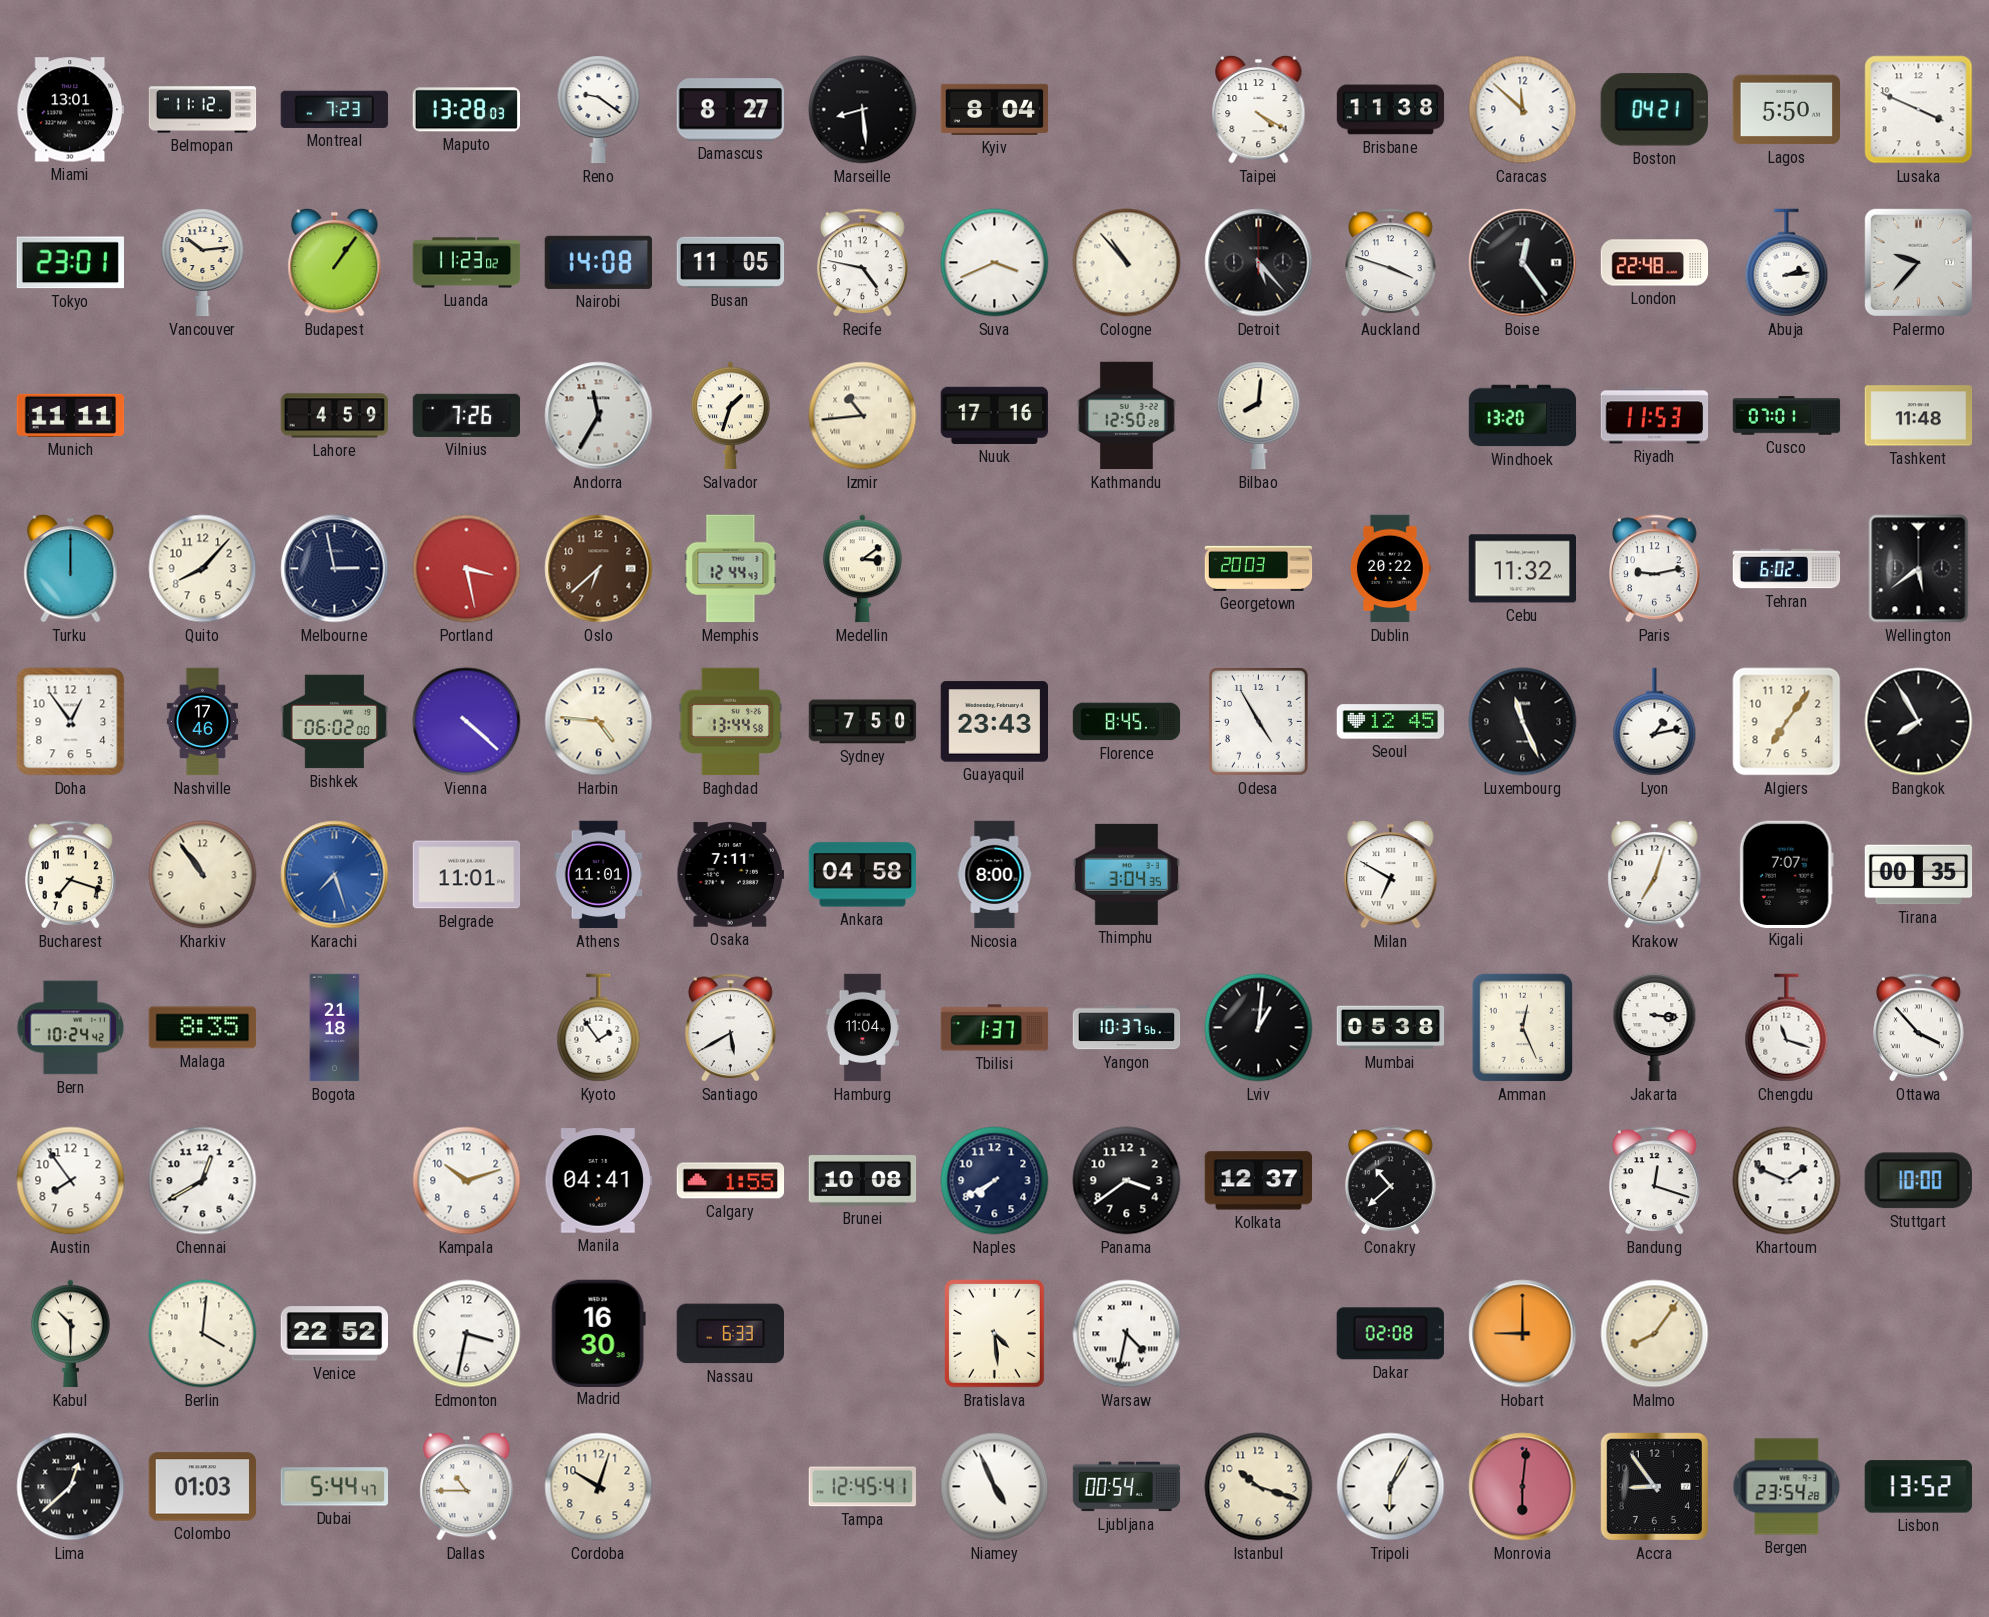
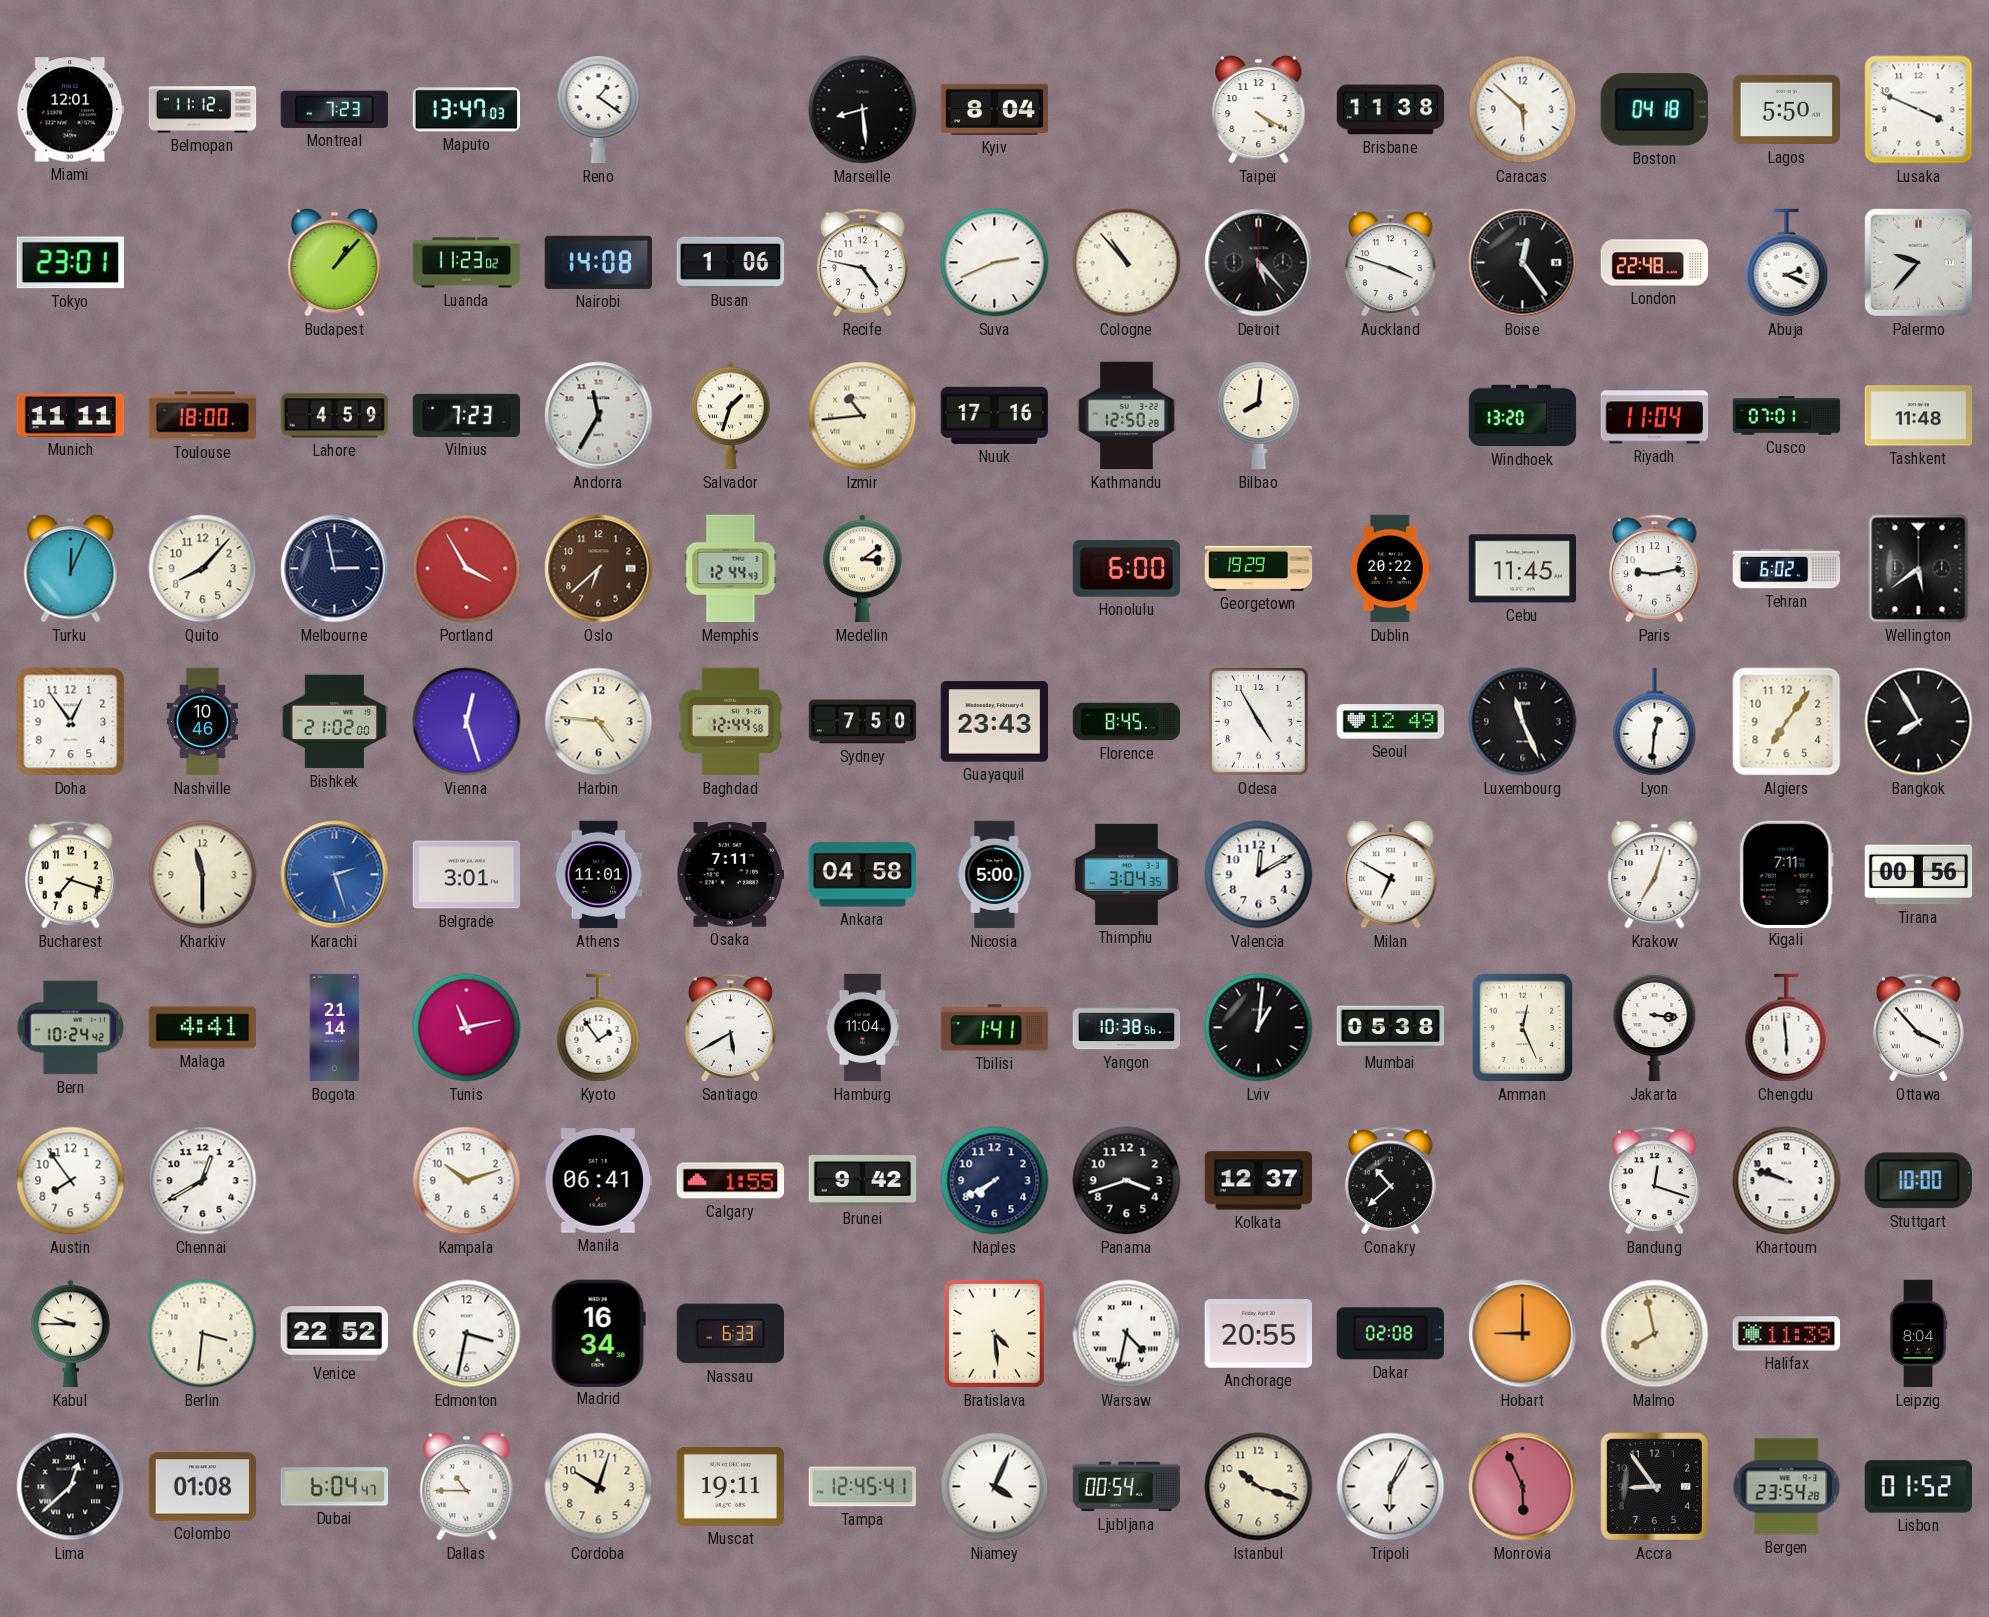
Miami: 13:01 -> 12:01
Maputo: 13:28 -> 13:47
Reno: 9:21 -> 1:21
Damascus: 8:27 -> none
Caracas: 11:52 -> 5:52
Boston: 04:21 -> 04:18
Vancouver: 10:14 -> none
Budapest: 1:06 -> 1:07
Busan: 11:05 -> 1:06
Suva: 3:41 -> 2:41
Abuja: 2:14 -> 2:19
Toulouse: none -> 18:00
Vilnius: 7:26 -> 7:23
Riyadh: 11:53 -> 11:04
Turku: 12:00 -> 12:04
Portland: 3:28 -> 3:55
Honolulu: none -> 6:00
Georgetown: 20:03 -> 19:29
Cebu: 11:32 -> 11:45
Nashville: 17:46 -> 10:46
Bishkek: 06:02 -> 21:02
Vienna: 4:22 -> 12:27
Baghdad: 13:44 -> 12:44
Seoul: 12:45 -> 12:49
Lyon: 1:13 -> 12:31
Kharkiv: 10:54 -> 11:30
Karachi: 7:27 -> 2:27
Belgrade: 11:01 -> 3:01
Nicosia: 8:00 -> 5:00
Valencia: none -> 12:10
Kigali: 7:07 -> 7:11
Tirana: 00:35 -> 00:56
Malaga: 8:35 -> 4:41
Bogota: 21:18 -> 21:14
Tunis: none -> 11:13
Tbilisi: 1:37 -> 1:41
Yangon: 10:37 -> 10:38
Chengdu: 11:18 -> 5:59
Manila: 04:41 -> 06:41
Brunei: 10:08 -> 9:42
Panama: 3:39 -> 3:42
Khartoum: 1:49 -> 9:48
Kabul: 10:30 -> 9:45
Berlin: 4:01 -> 3:31
Madrid: 16:30 -> 16:34
Anchorage: none -> 20:55
Malmo: 8:06 -> 7:58
Halifax: none -> 11:39
Leipzig: none -> 8:04
Colombo: 01:03 -> 01:08
Dubai: 5:44 -> 6:04
Muscat: none -> 19:11
Niamey: 4:56 -> 4:04
Monrovia: 6:01 -> 5:56
Lisbon: 13:52 -> 01:52
